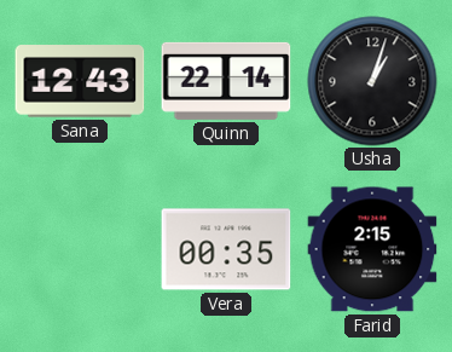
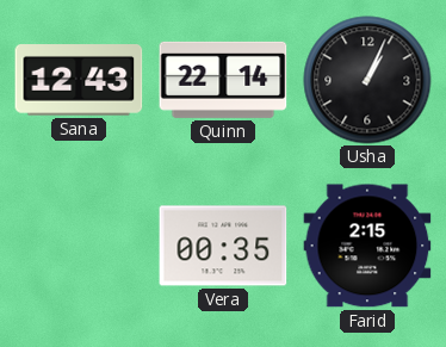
Usha: 1:03 -> 1:04
